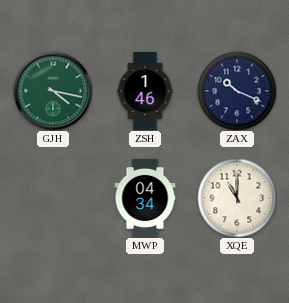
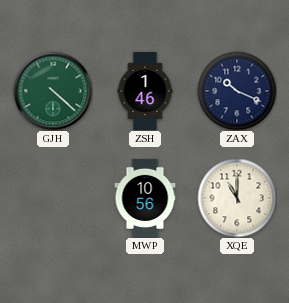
GJH: 4:17 -> 4:22
MWP: 04:34 -> 10:56
